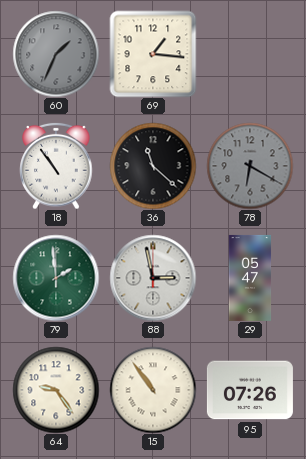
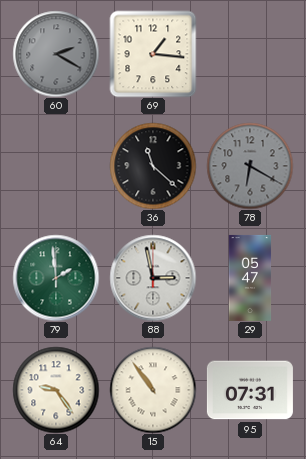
60: 1:34 -> 2:20
18: 10:54 -> none
95: 07:26 -> 07:31
